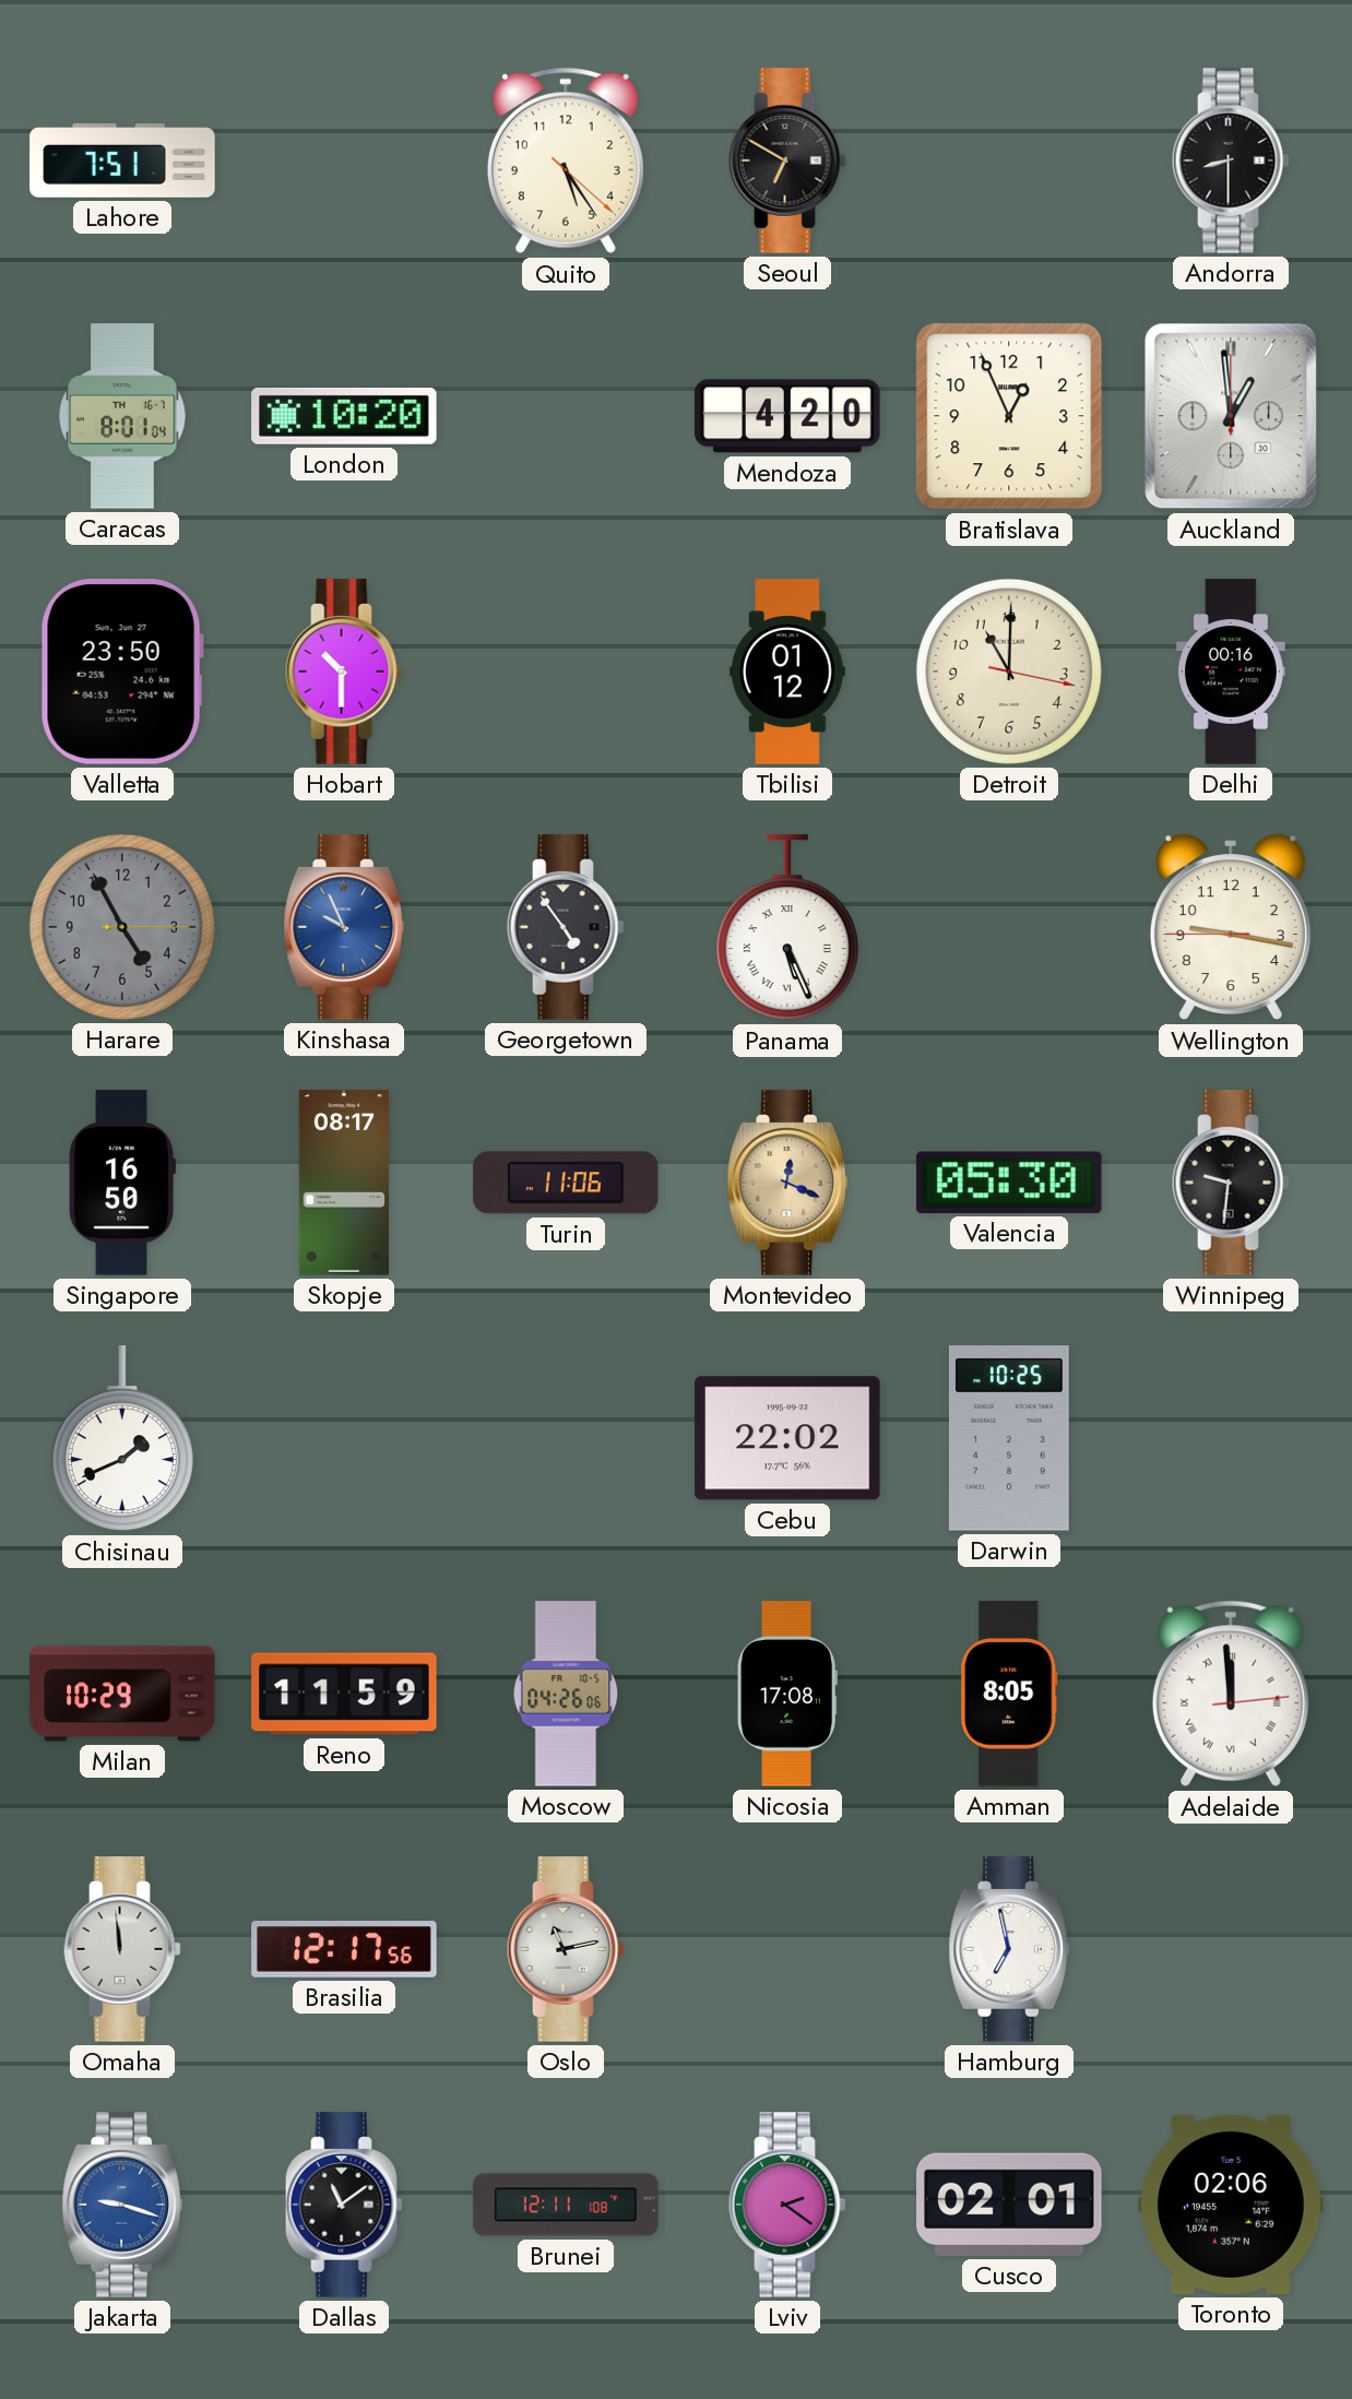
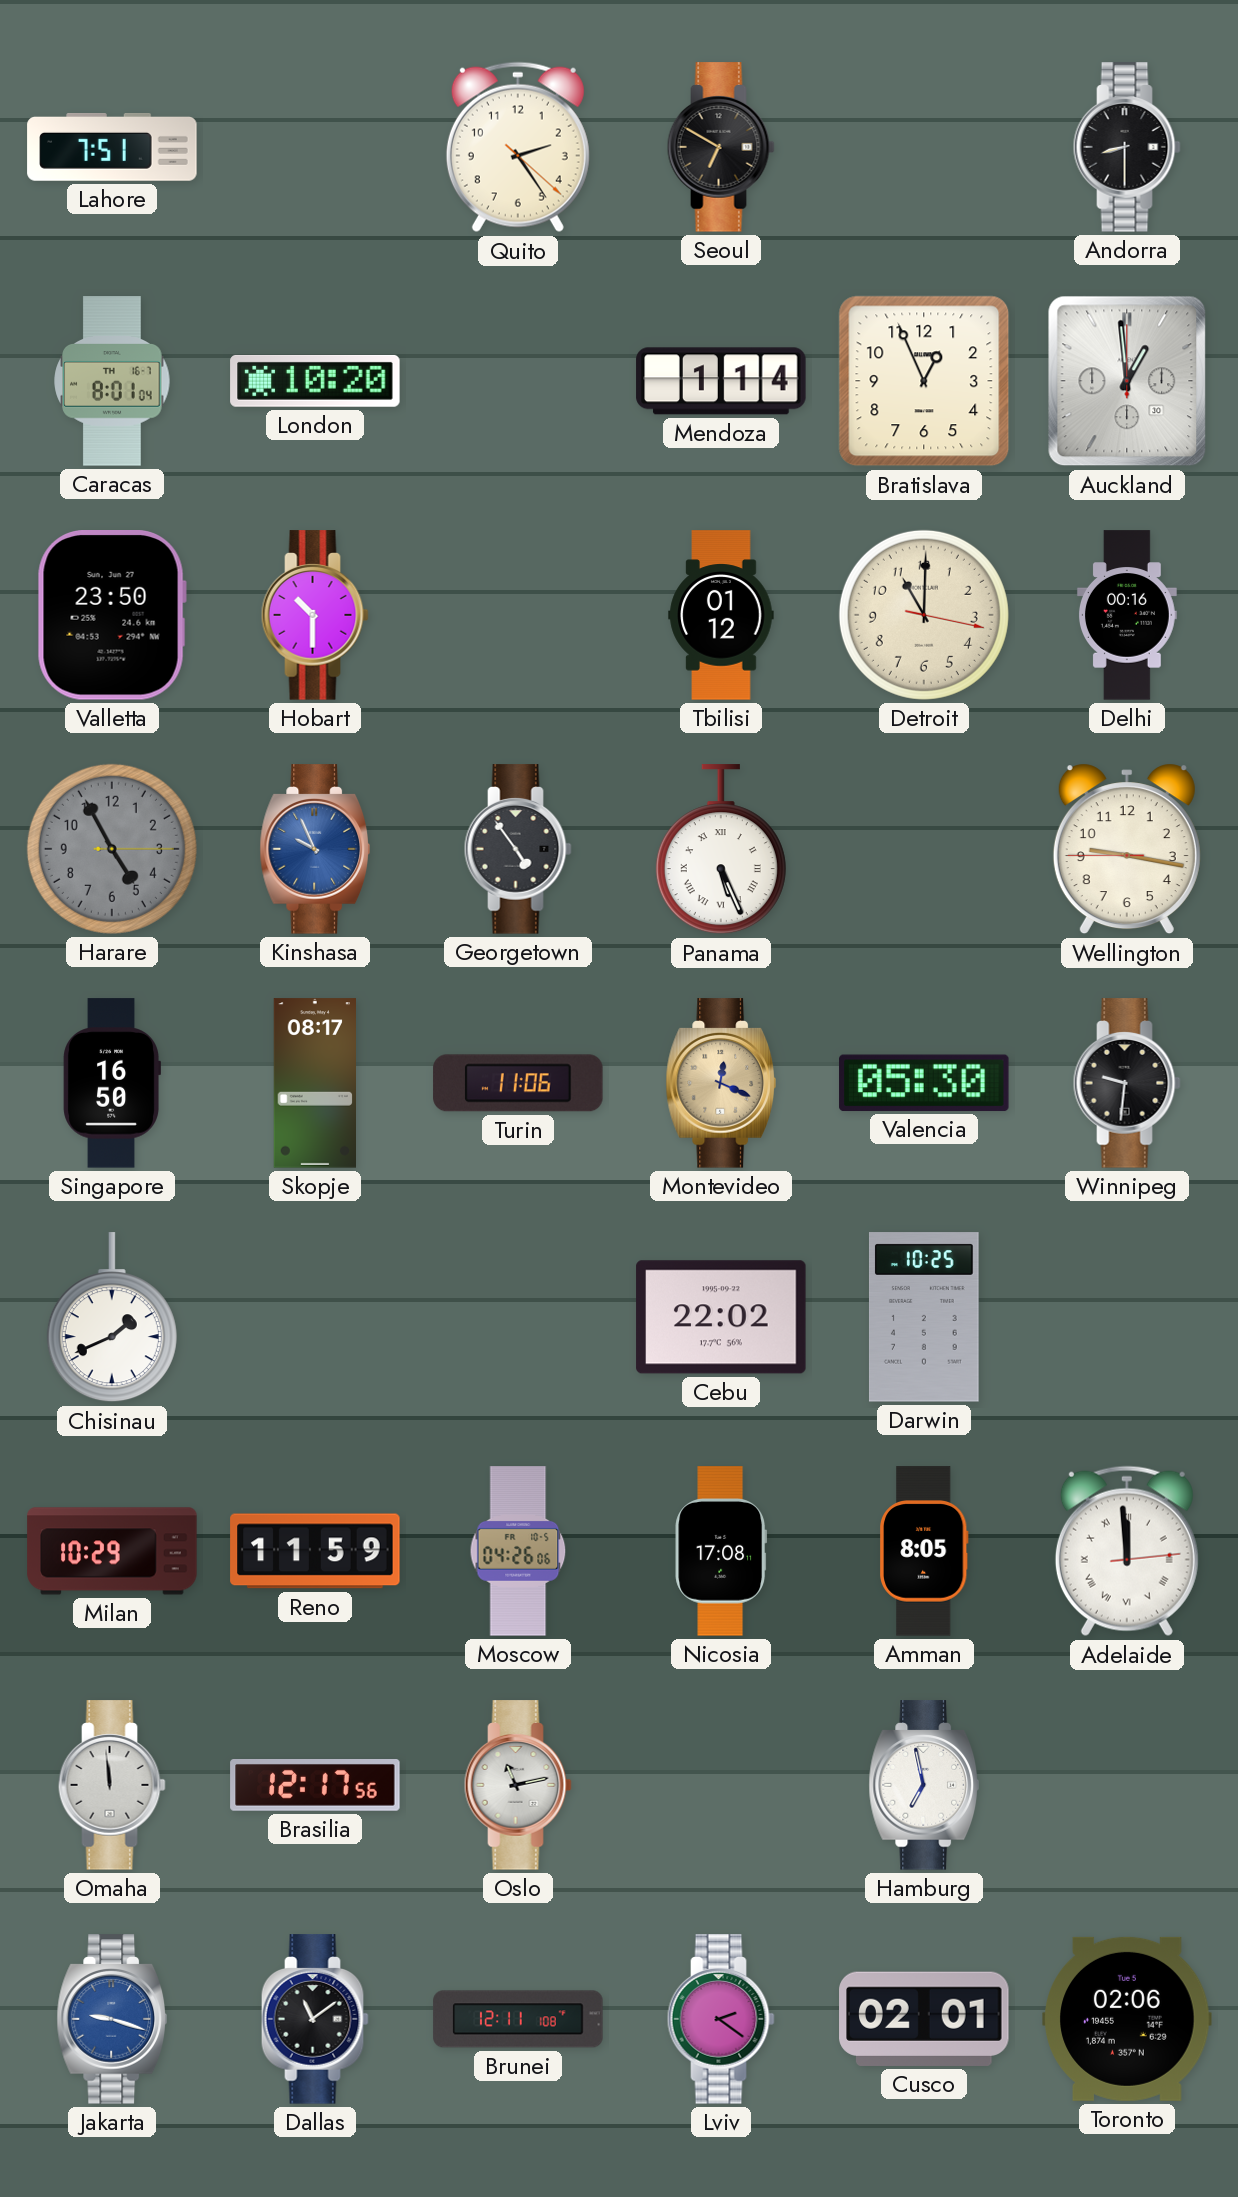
Quito: 5:24 -> 2:24
Mendoza: 4:20 -> 1:14
